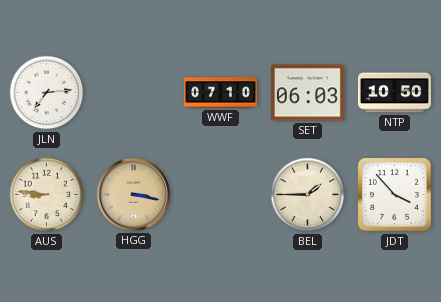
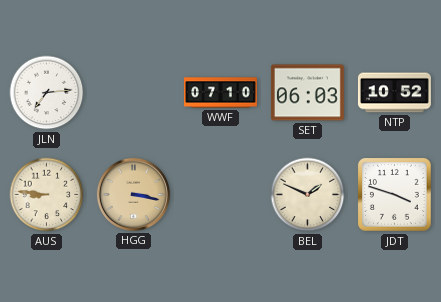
NTP: 10:50 -> 10:52
BEL: 1:45 -> 1:49
JDT: 3:53 -> 3:48
